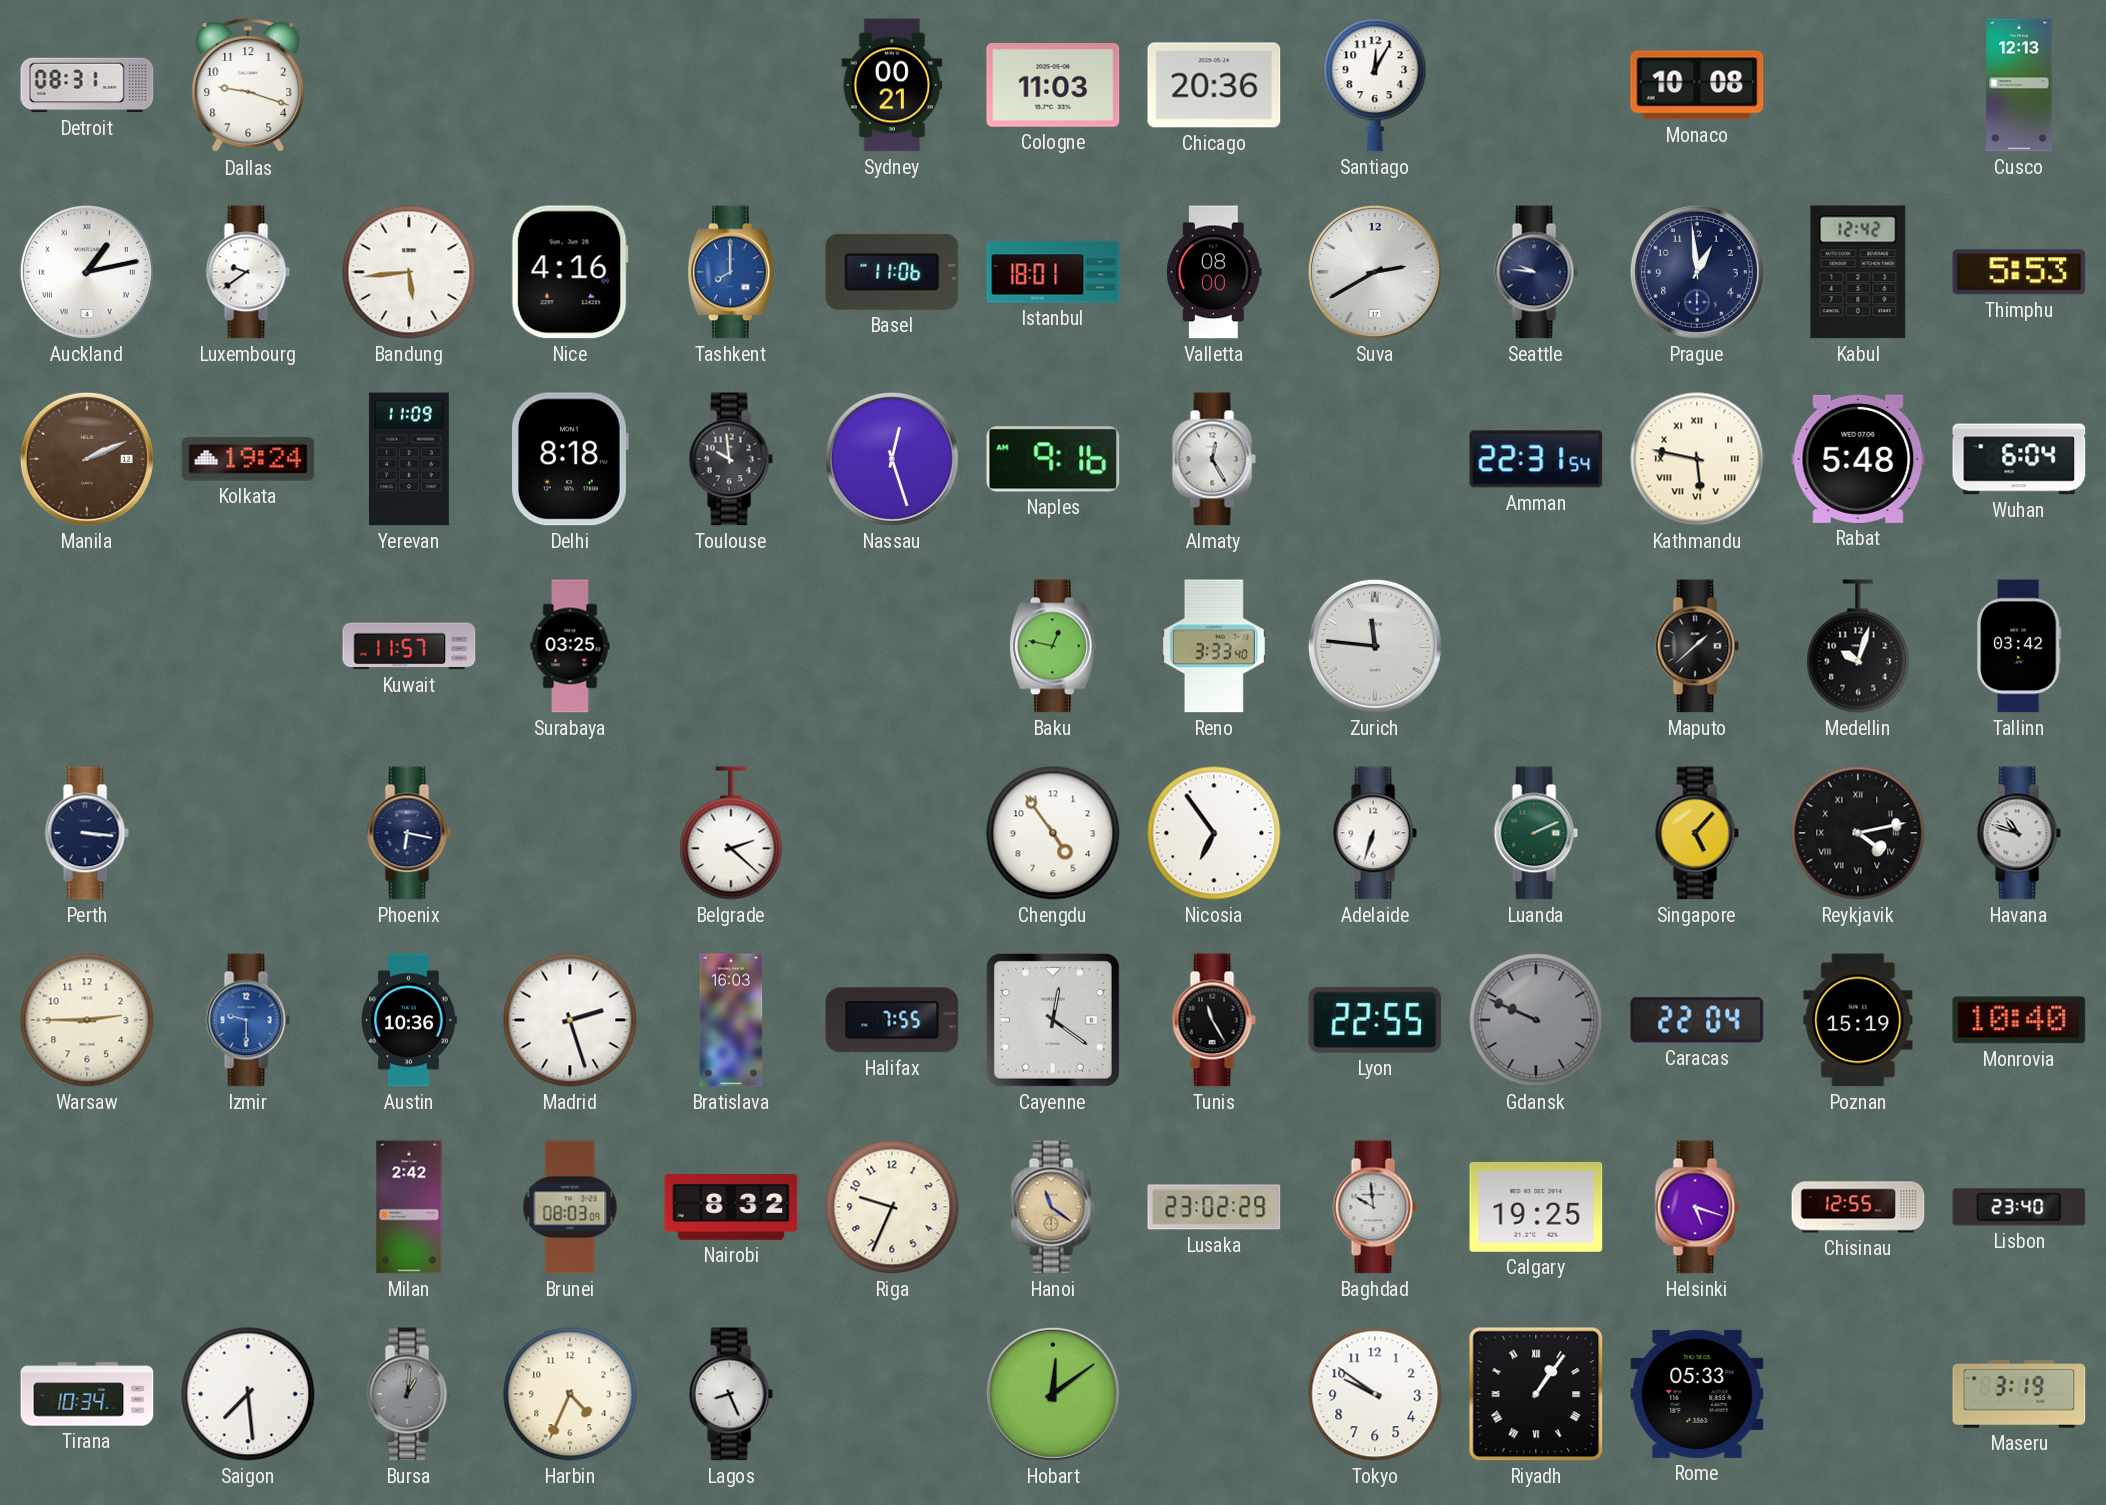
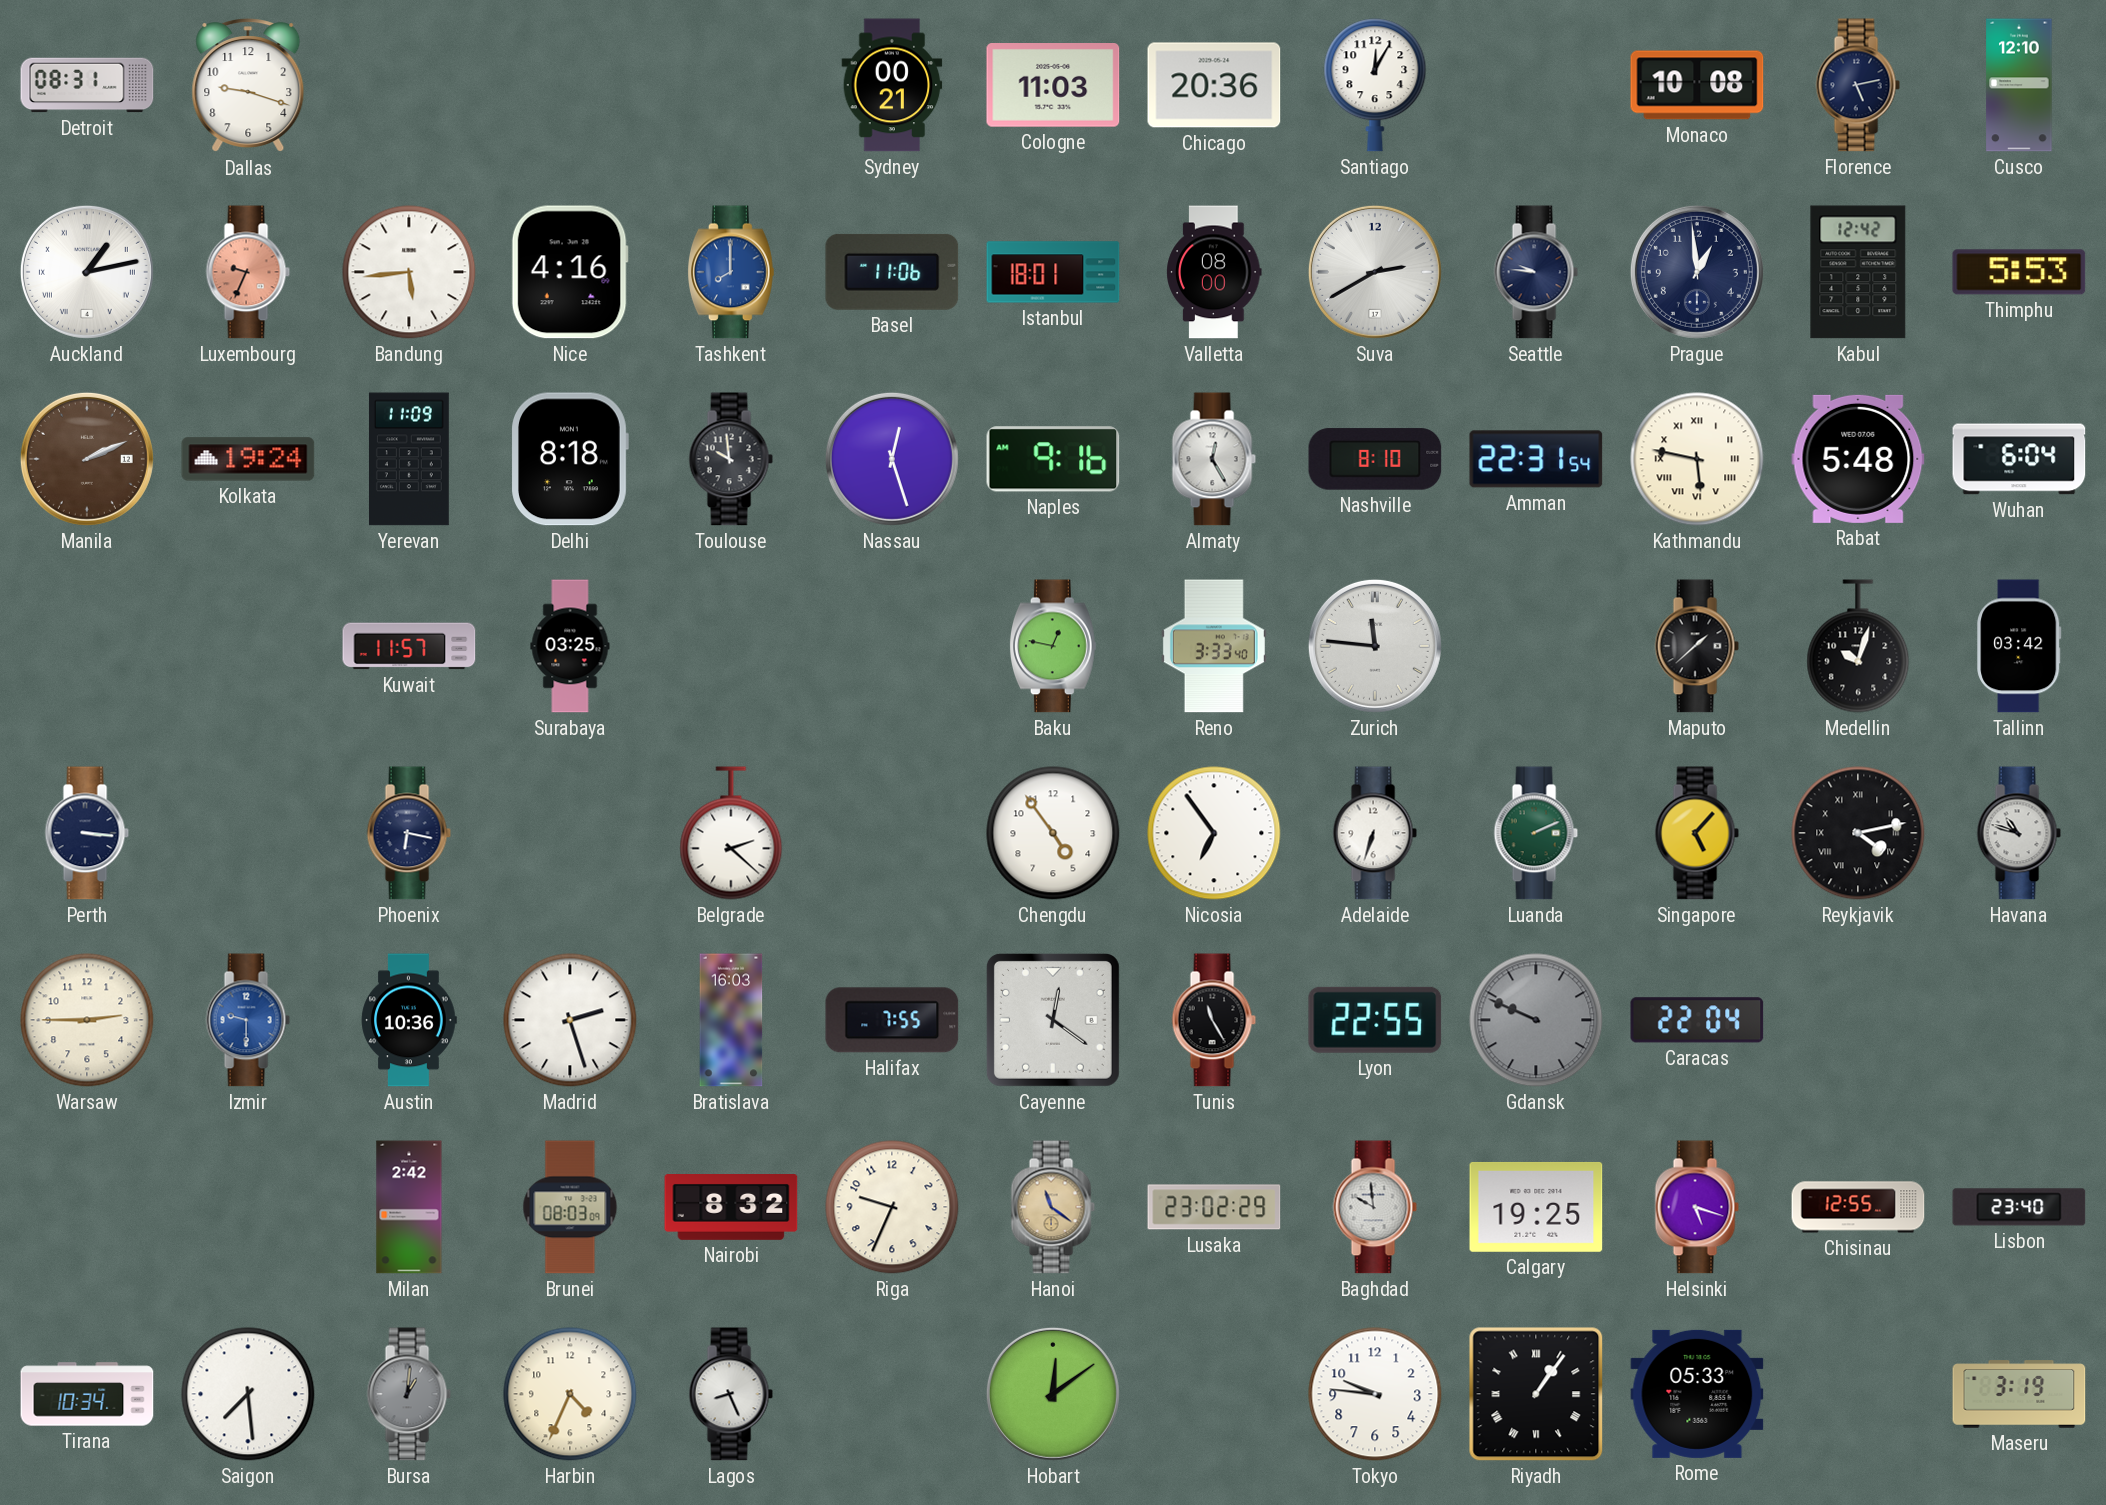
Florence: none -> 5:13
Cusco: 12:13 -> 12:10
Luxembourg: 9:39 -> 9:34
Luxembourg dial: white -> salmon
Nashville: none -> 8:10
Poznan: 15:19 -> none
Monrovia: 10:40 -> none
Tokyo: 9:51 -> 9:46
